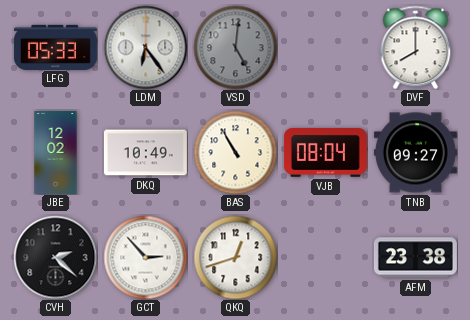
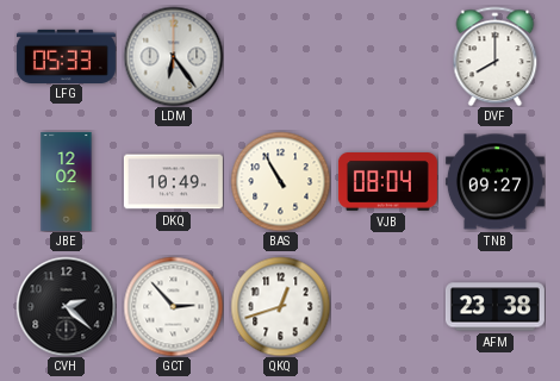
VSD: 5:01 -> none
